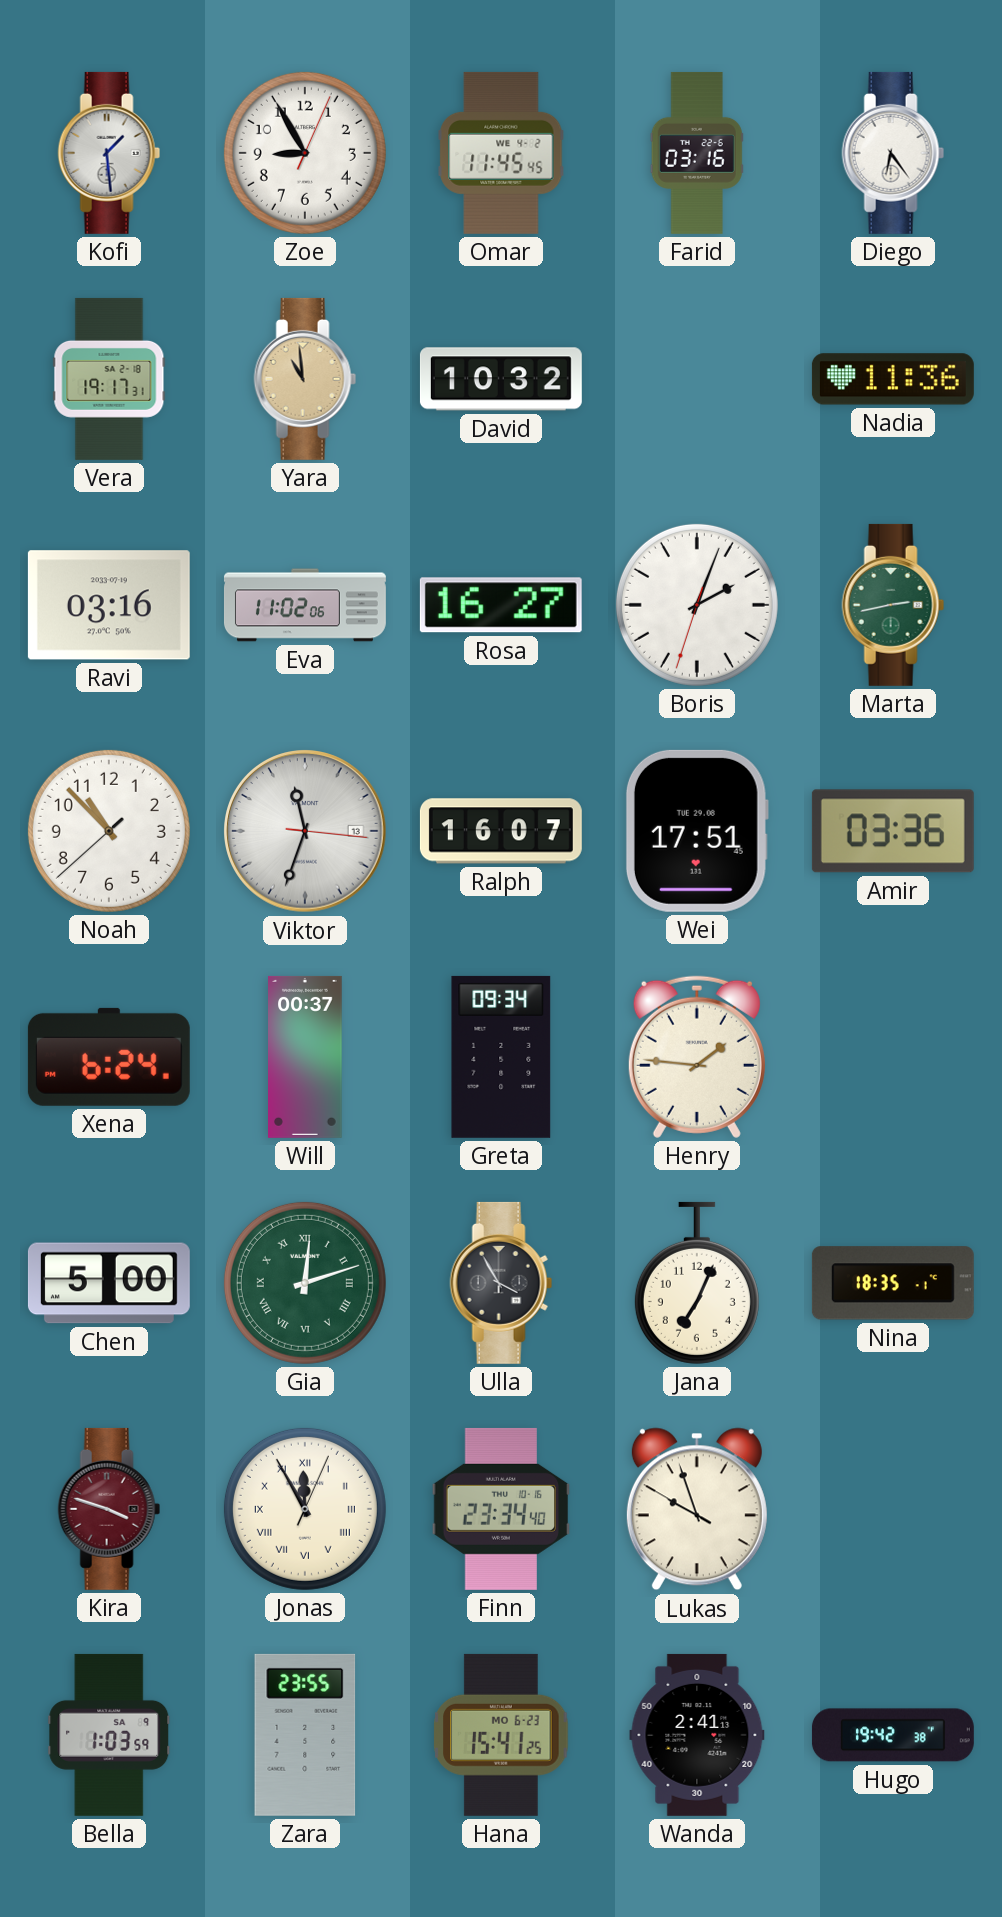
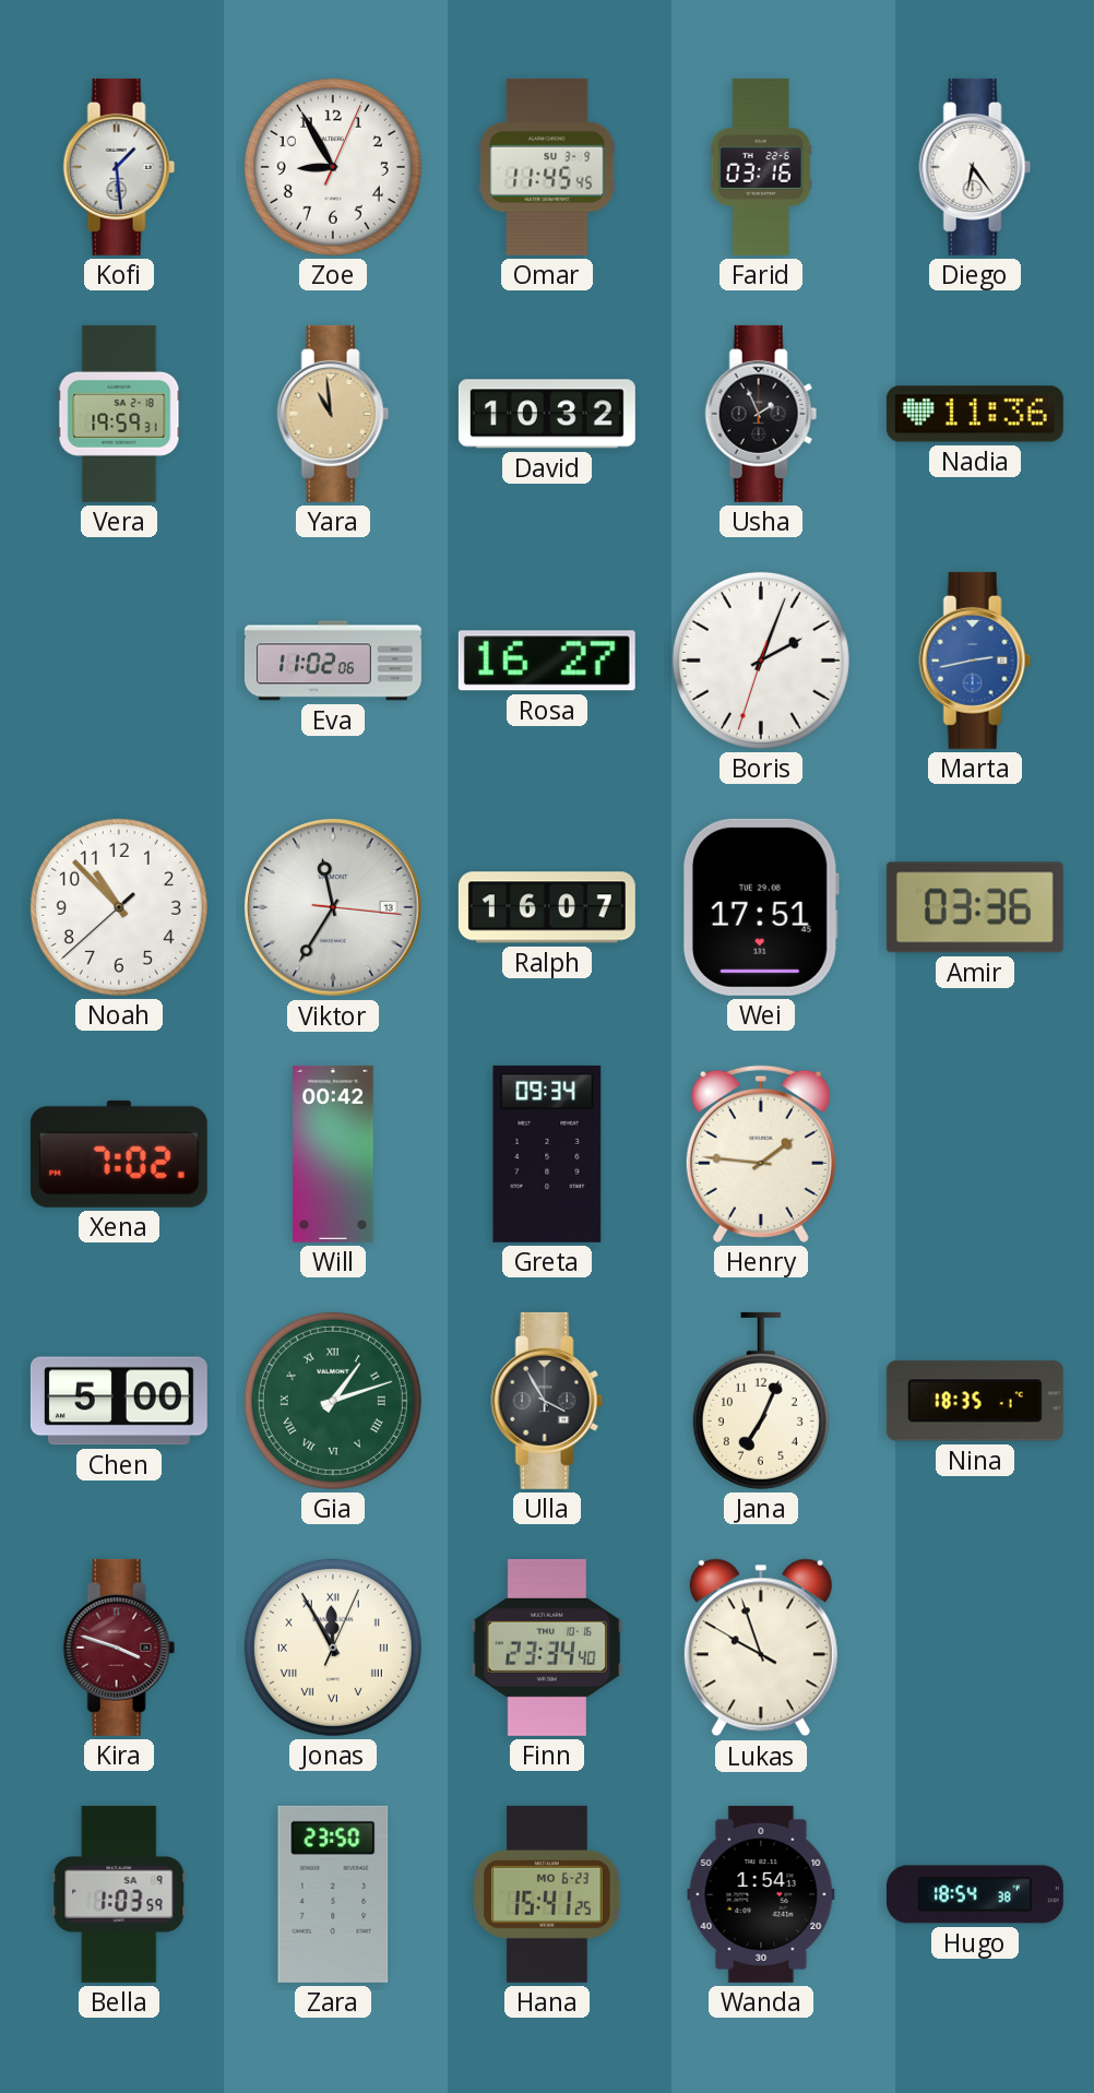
Omar date: WE 4-2 -> SU 3-9
Vera: 19:17 -> 19:59
Usha: none -> 1:56
Ravi: 03:16 -> none
Marta dial: green -> blue
Viktor: 11:33 -> 11:35
Xena: 6:24 -> 7:02
Will: 00:37 -> 00:42
Gia: 12:12 -> 1:12
Zara: 23:55 -> 23:50
Wanda: 2:41 -> 1:54
Hugo: 19:42 -> 18:54
